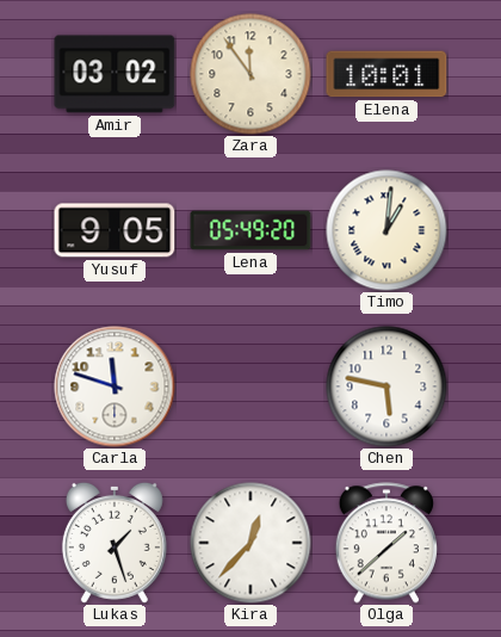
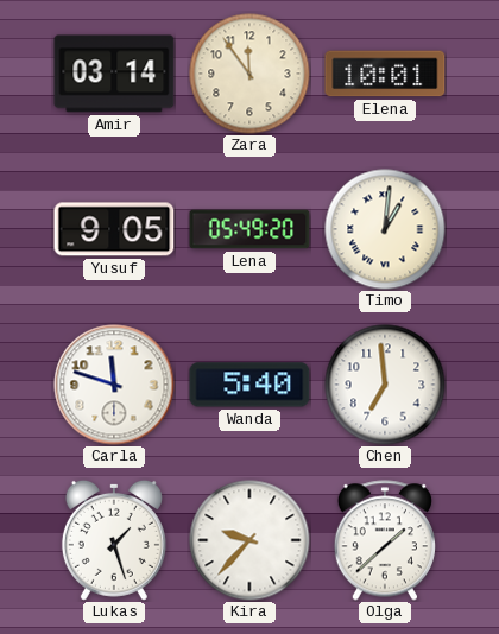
Amir: 03:02 -> 03:14
Wanda: none -> 5:40
Chen: 5:47 -> 6:59
Kira: 12:37 -> 9:37
